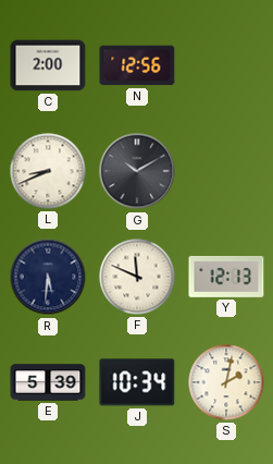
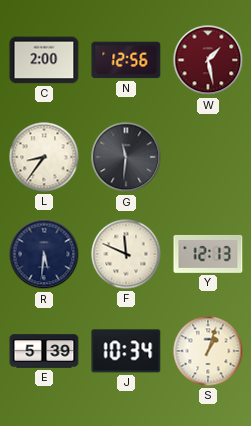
W: none -> 1:28
L: 8:41 -> 8:36
G: 10:10 -> 11:31
S: 2:02 -> 1:03
